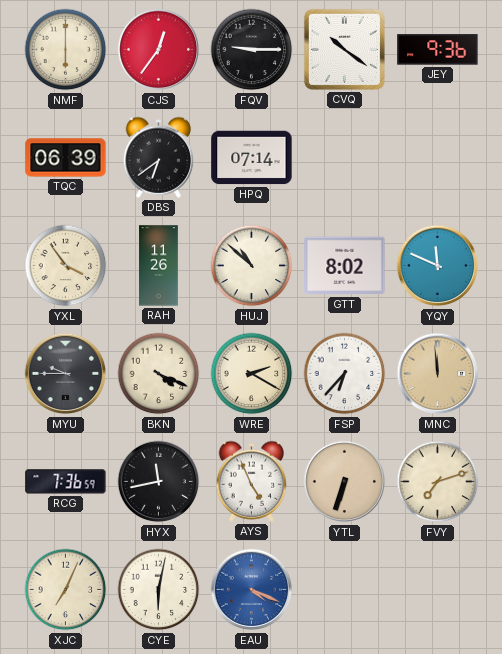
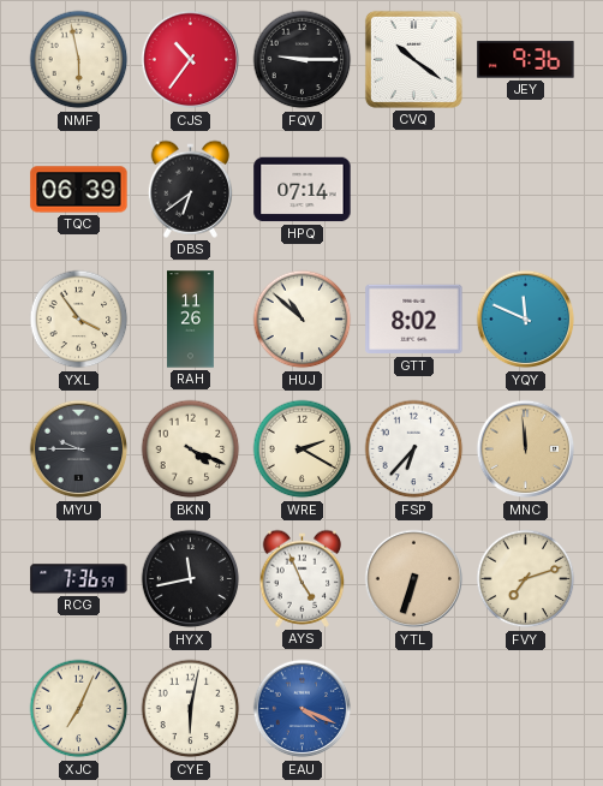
NMF: 6:00 -> 5:58
CJS: 12:36 -> 10:36
